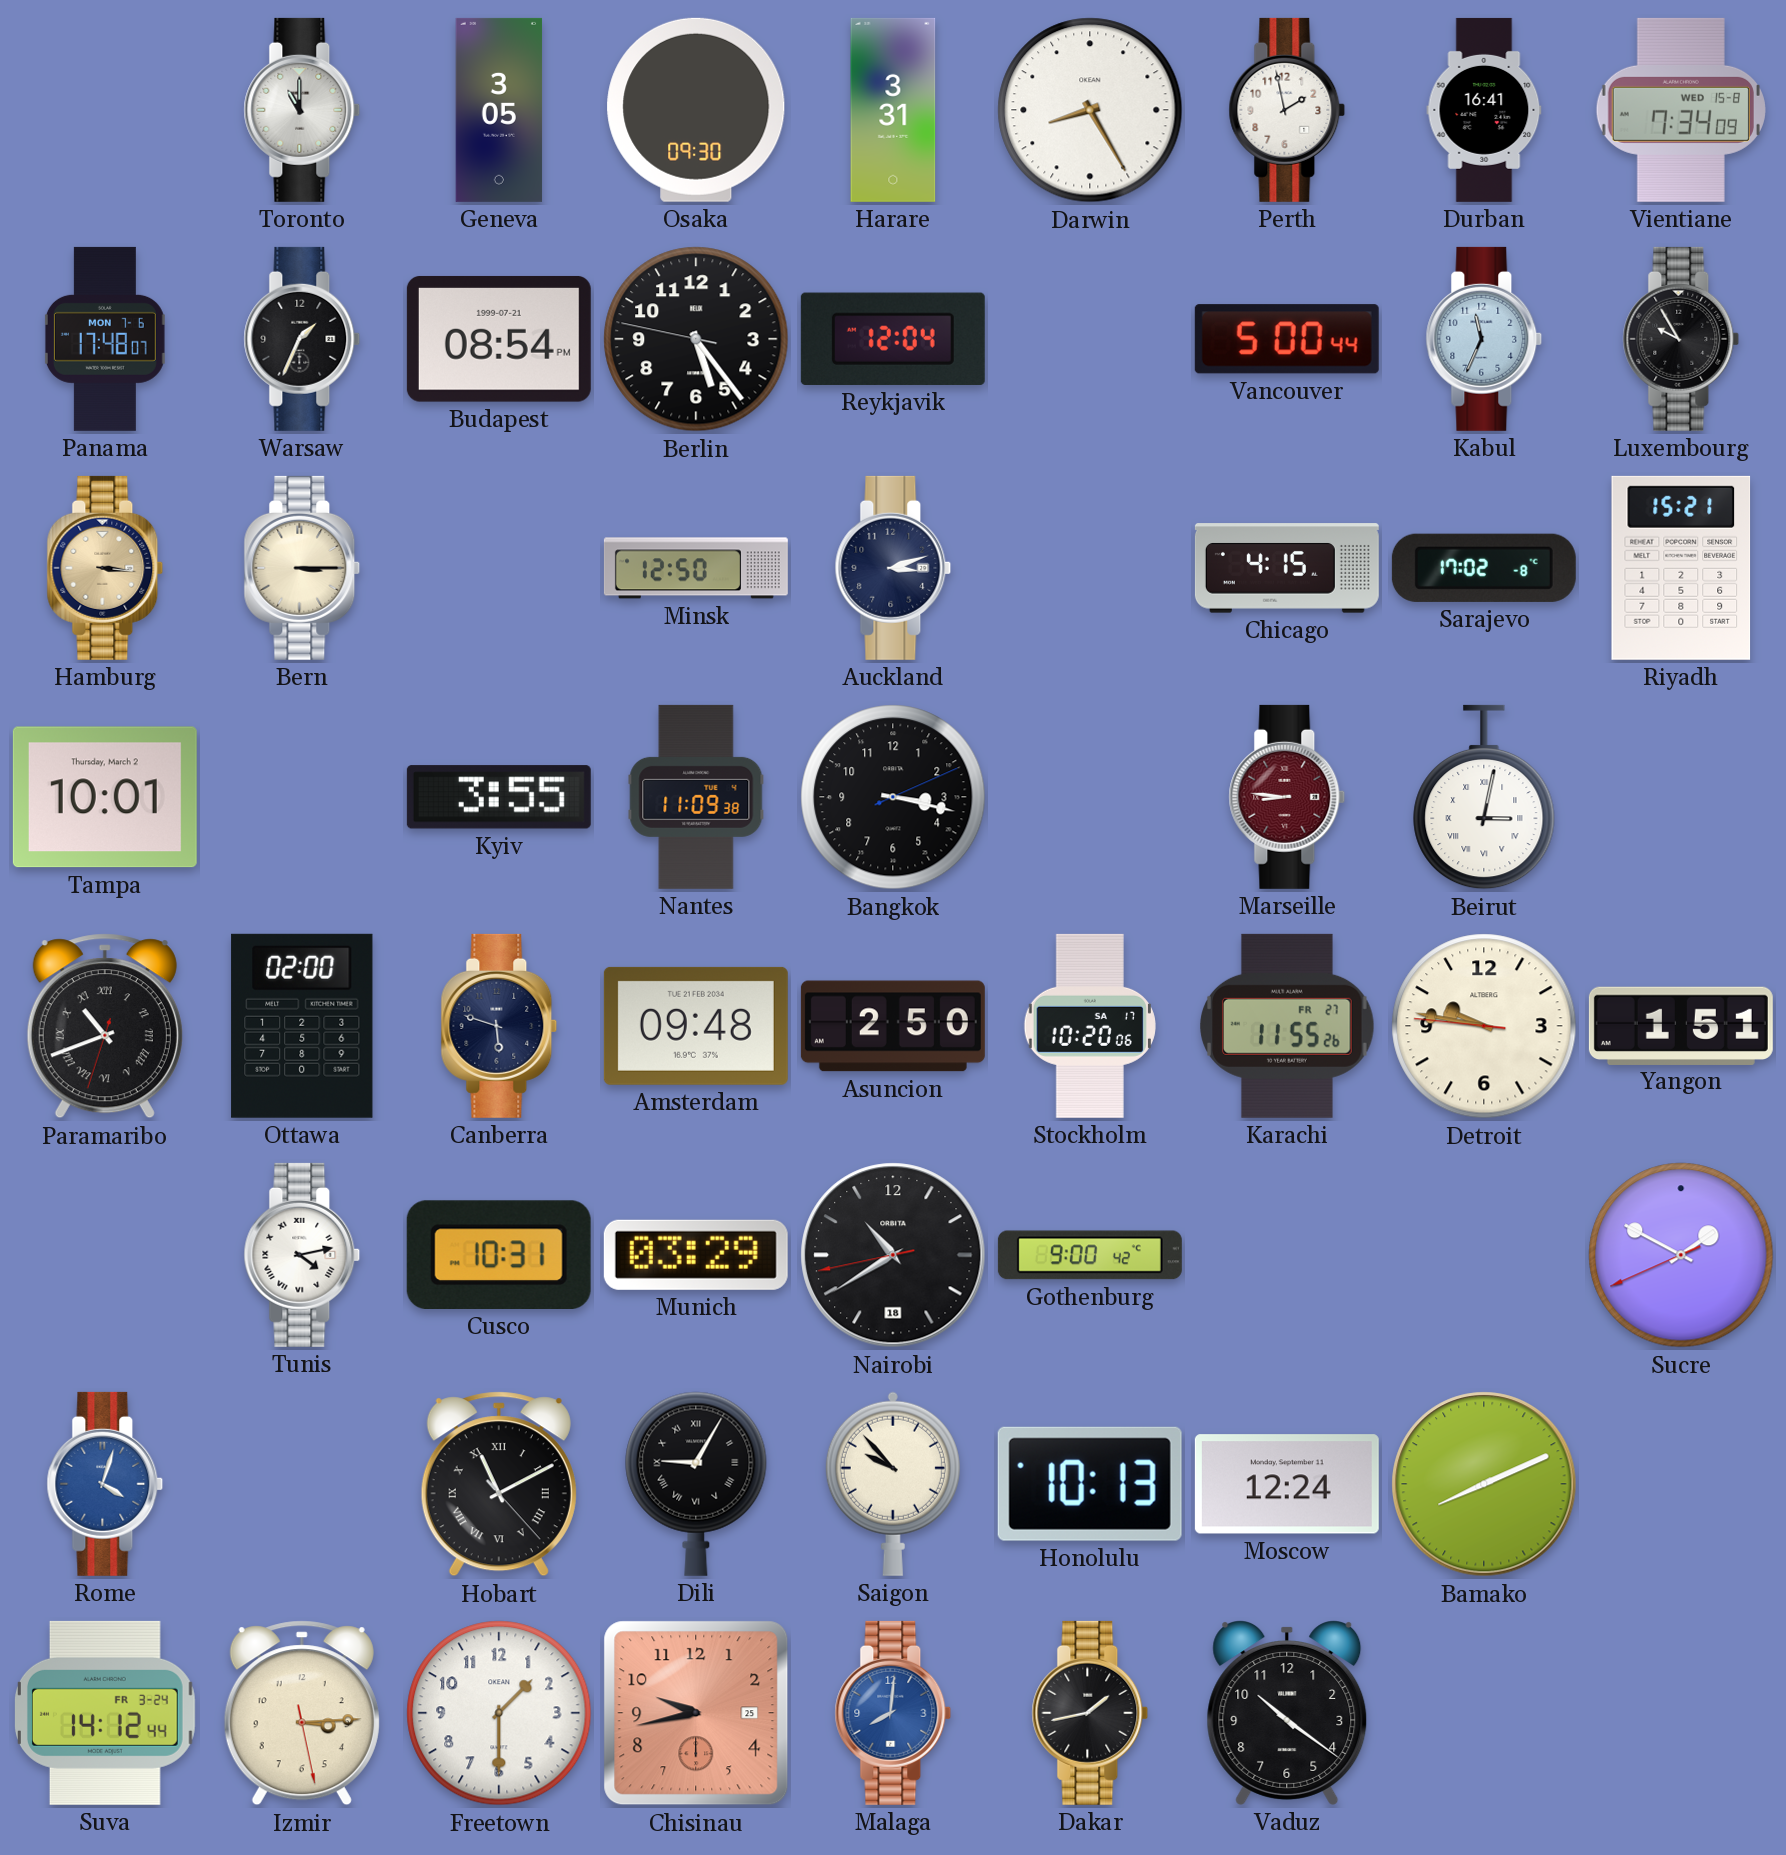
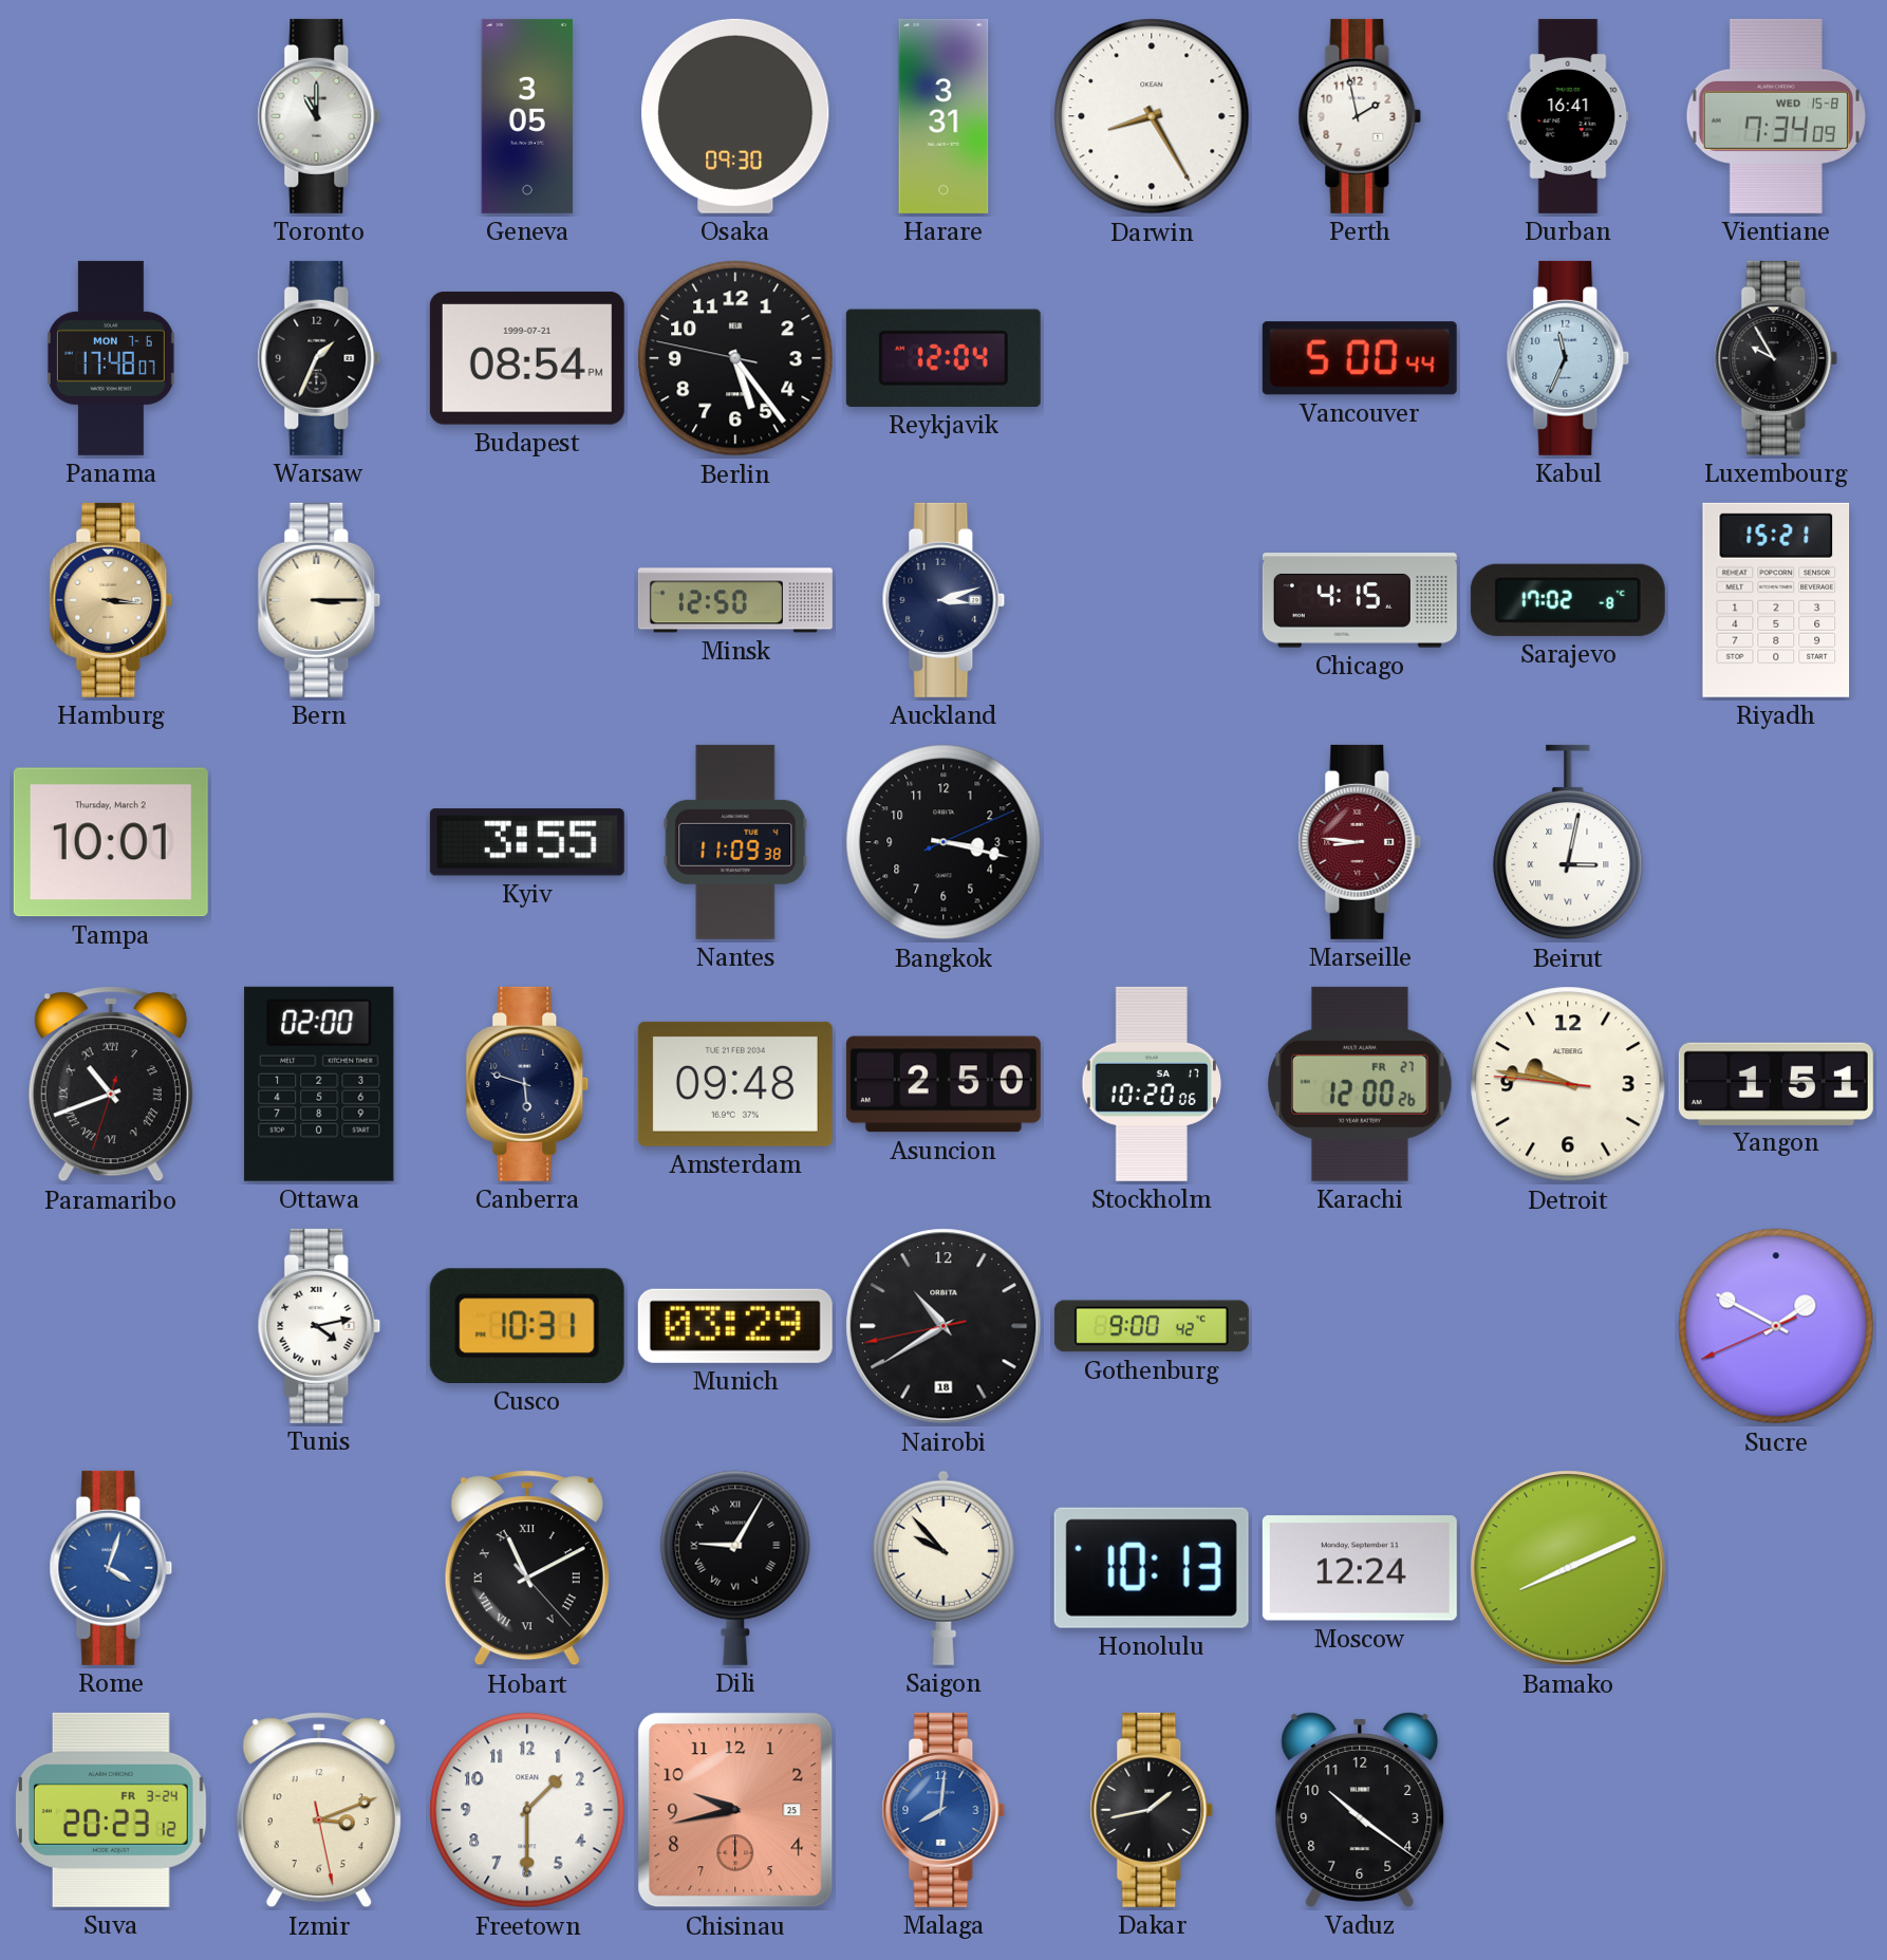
Karachi: 11:55 -> 12:00
Suva: 14:12 -> 20:23
Izmir: 3:14 -> 3:11
